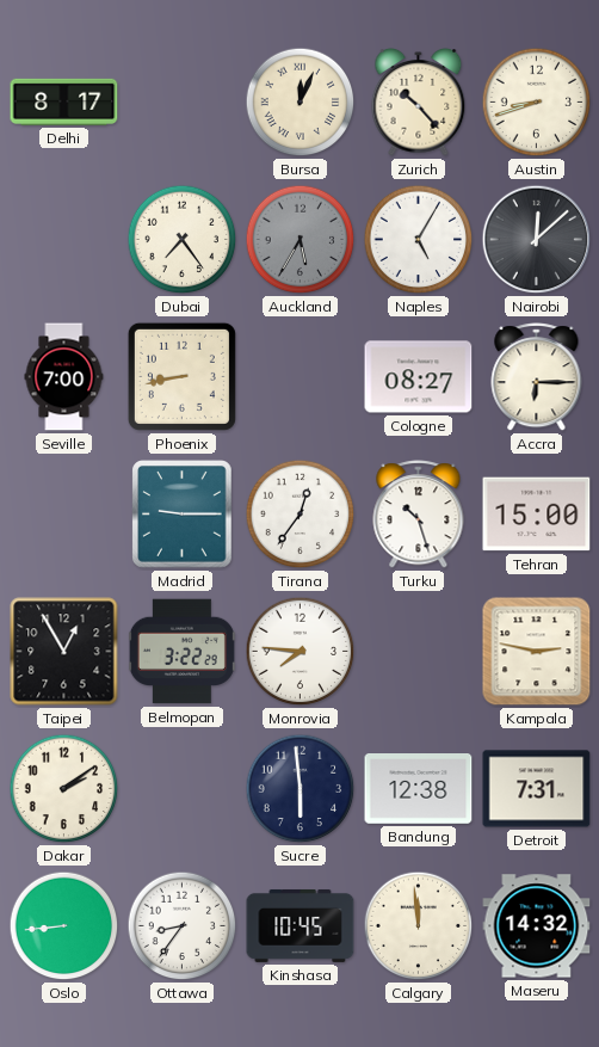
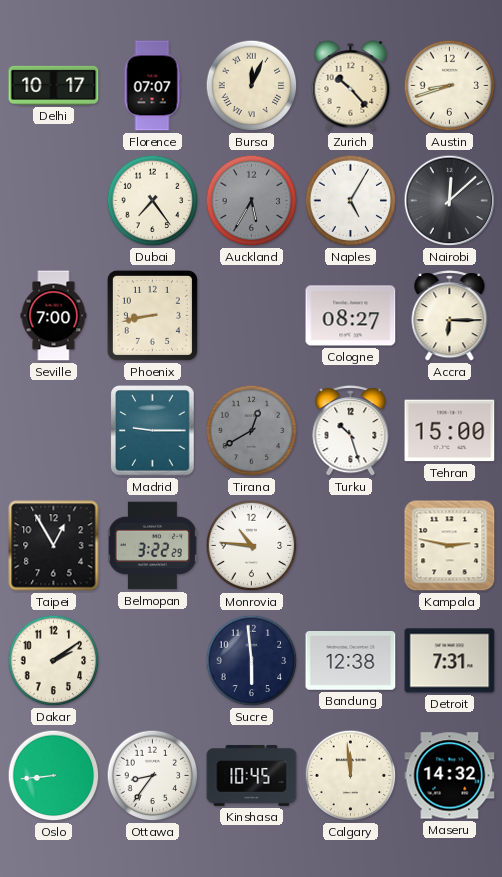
Delhi: 8:17 -> 10:17
Florence: none -> 07:07
Tirana: 12:36 -> 12:40
Tirana dial: white -> grey
Monrovia: 7:46 -> 10:46
